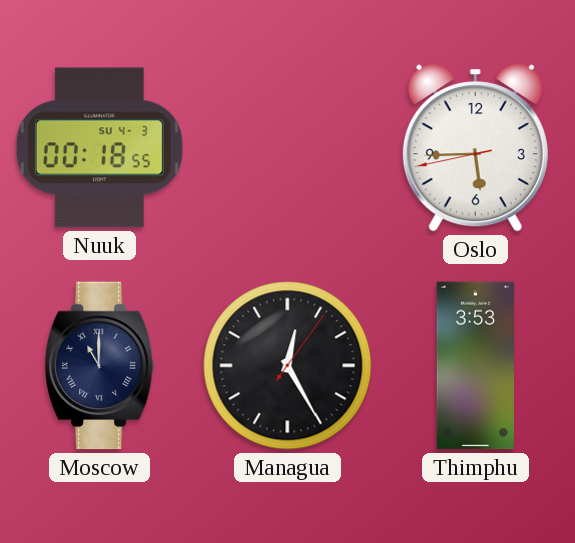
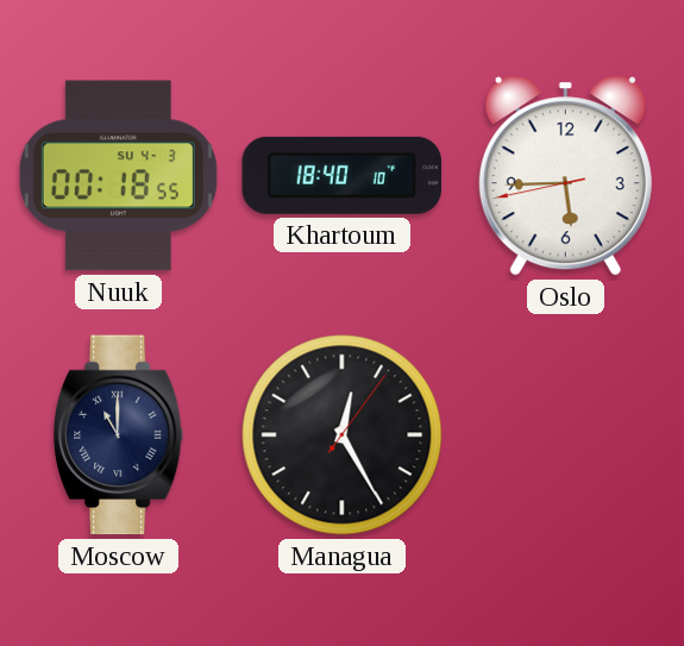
Khartoum: none -> 18:40
Thimphu: 3:53 -> none
